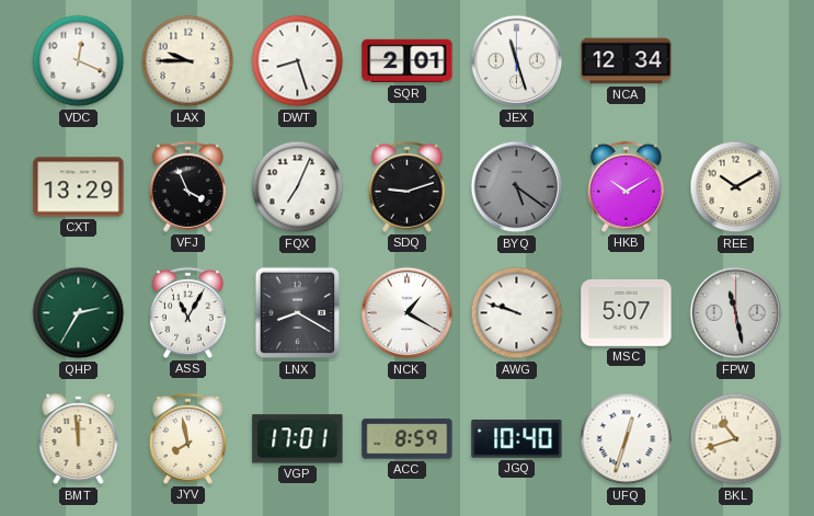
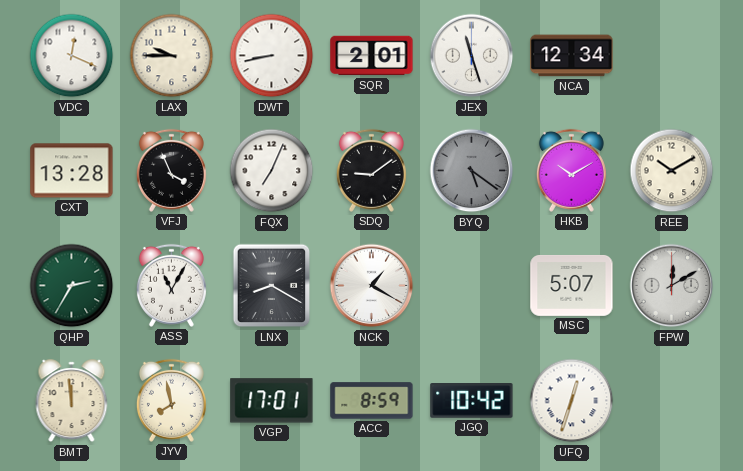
DWT: 8:27 -> 8:43
CXT: 13:29 -> 13:28
SDQ: 9:12 -> 9:09
AWG: 9:48 -> none
FPW: 11:28 -> 12:10
JGQ: 10:40 -> 10:42
BKL: 10:42 -> none
